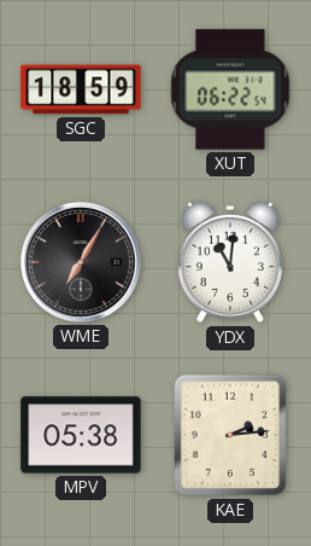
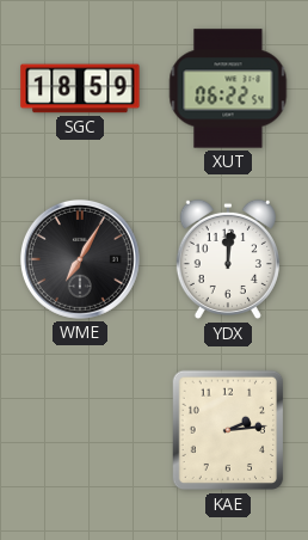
YDX: 11:01 -> 12:01
MPV: 05:38 -> none
